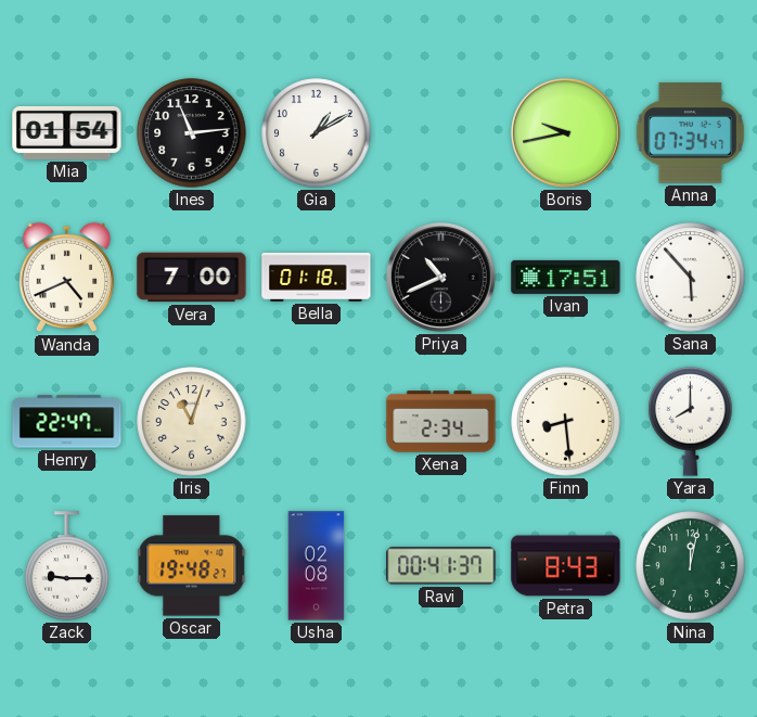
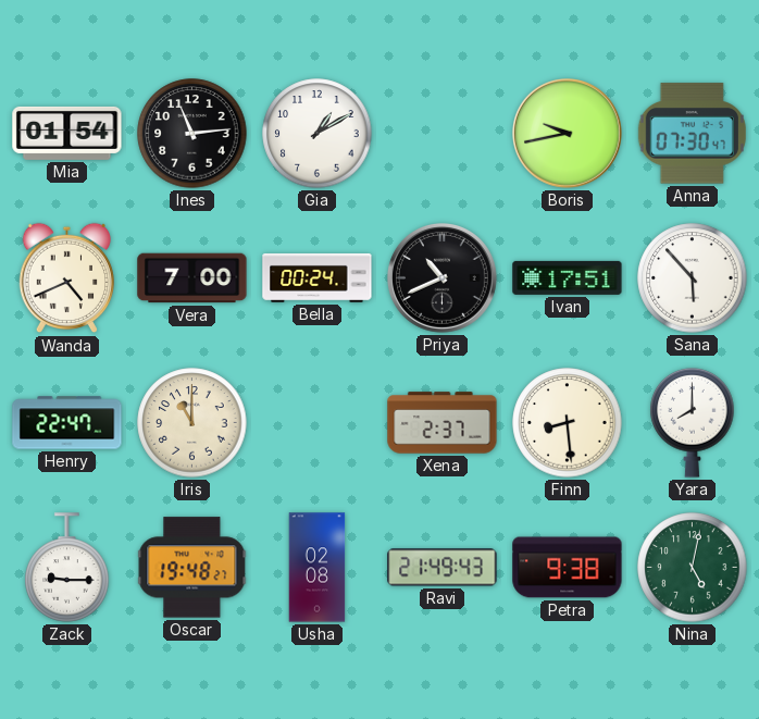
Anna: 07:34 -> 07:30
Bella: 01:18 -> 00:24
Iris: 11:03 -> 11:00
Xena: 2:34 -> 2:37
Ravi: 00:41 -> 21:49
Petra: 8:43 -> 9:38
Nina: 12:02 -> 5:02
